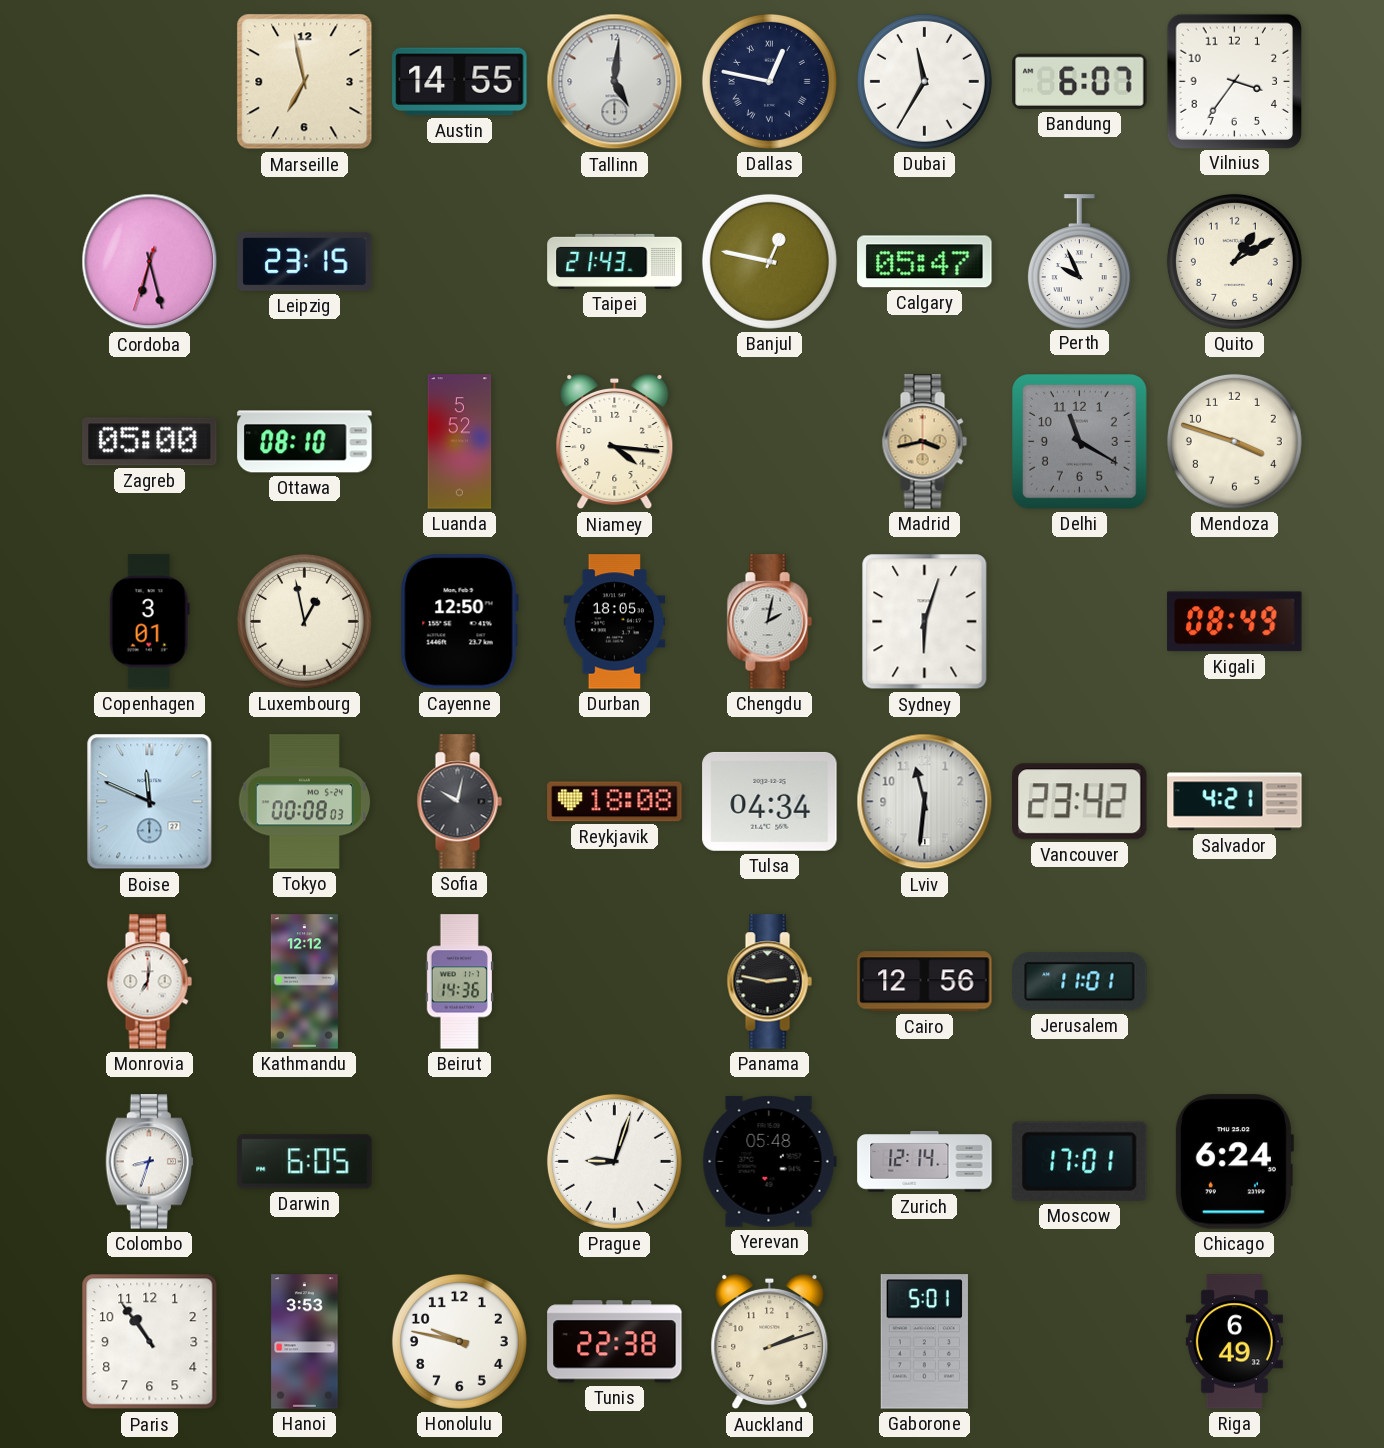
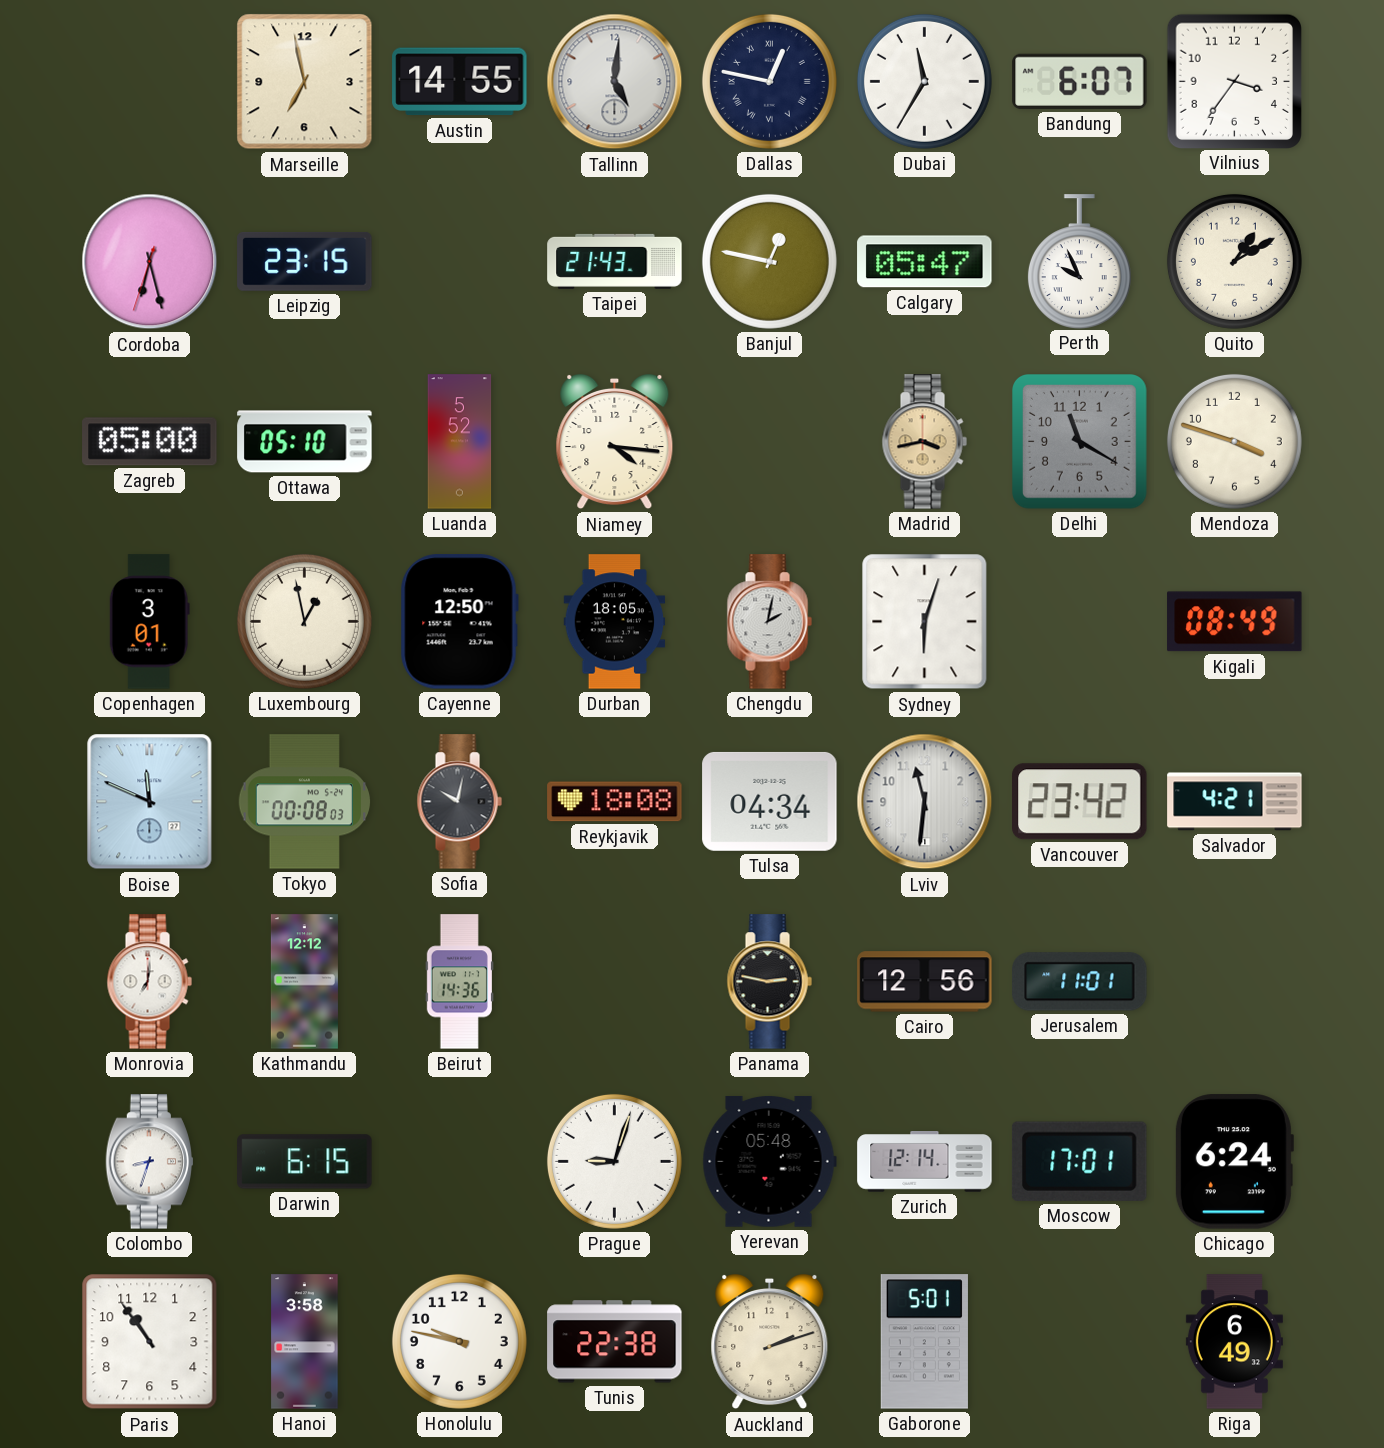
Ottawa: 08:10 -> 05:10
Darwin: 6:05 -> 6:15
Hanoi: 3:53 -> 3:58
